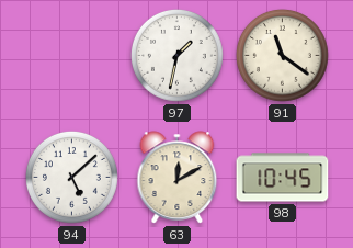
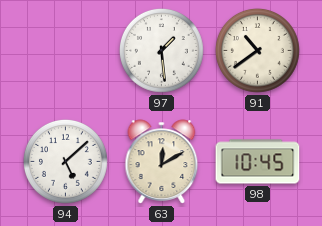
97: 1:32 -> 1:29
91: 11:21 -> 10:39
